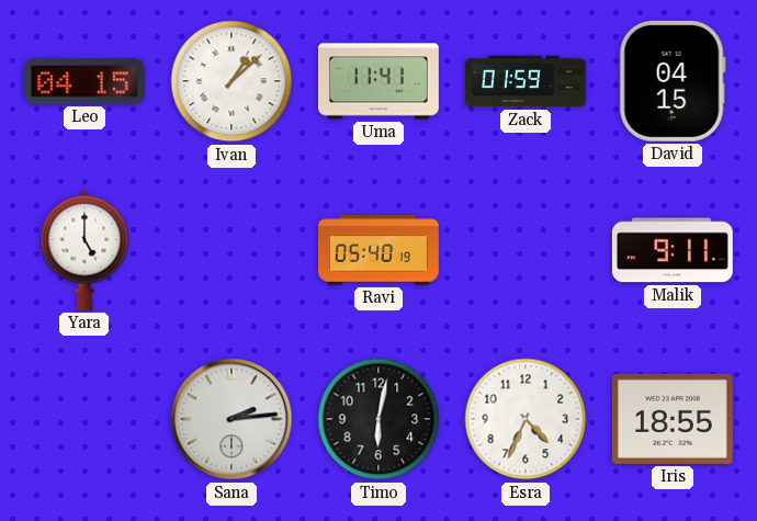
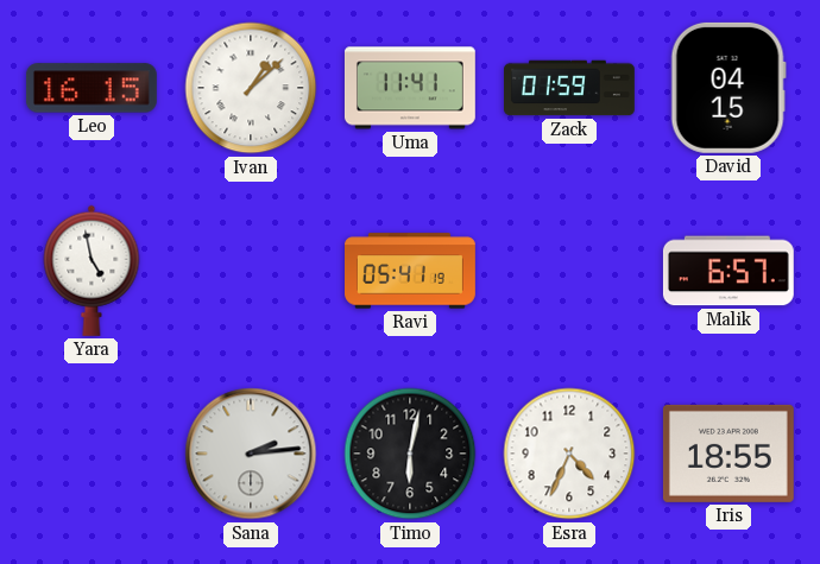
Leo: 04:15 -> 16:15
Yara: 5:00 -> 4:58
Ravi: 05:40 -> 05:41
Malik: 9:11 -> 6:57
